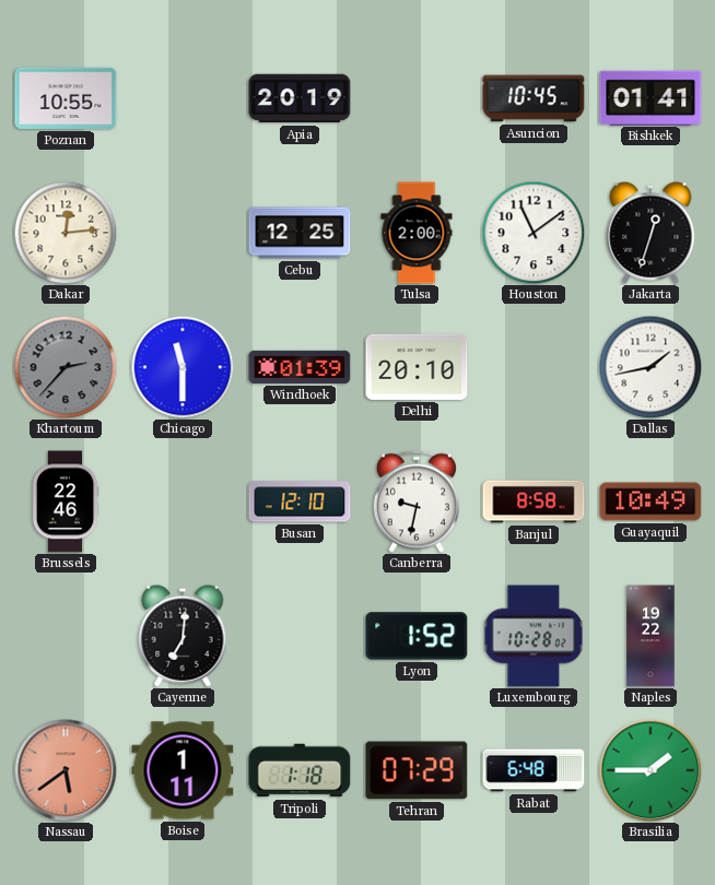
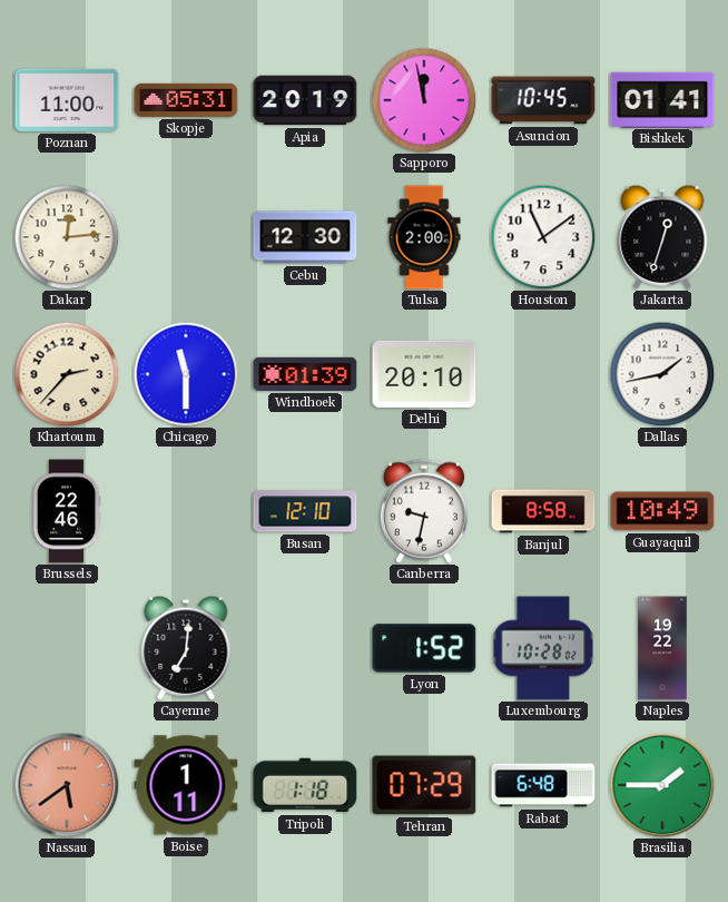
Poznan: 10:55 -> 11:00
Skopje: none -> 05:31
Sapporo: none -> 11:58
Cebu: 12:25 -> 12:30
Khartoum dial: grey -> cream
